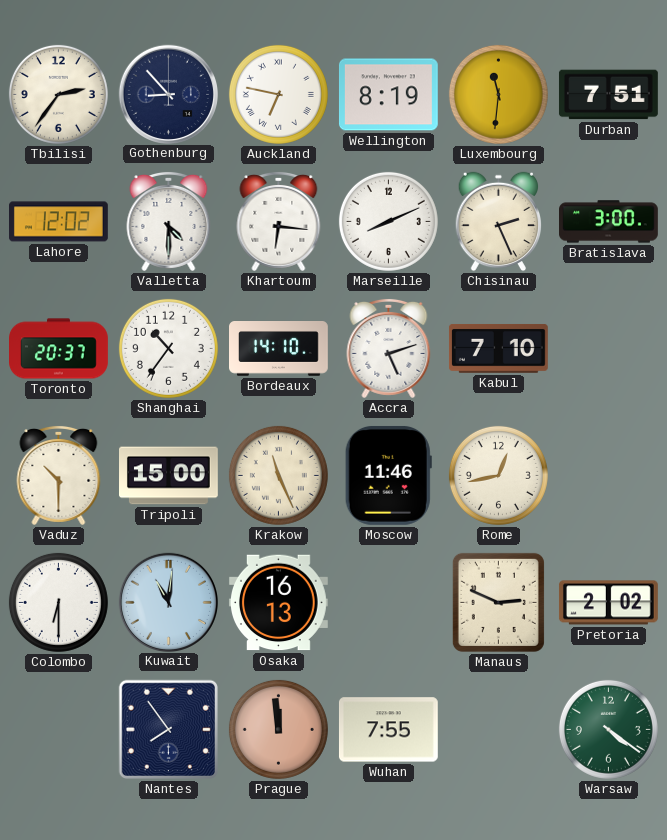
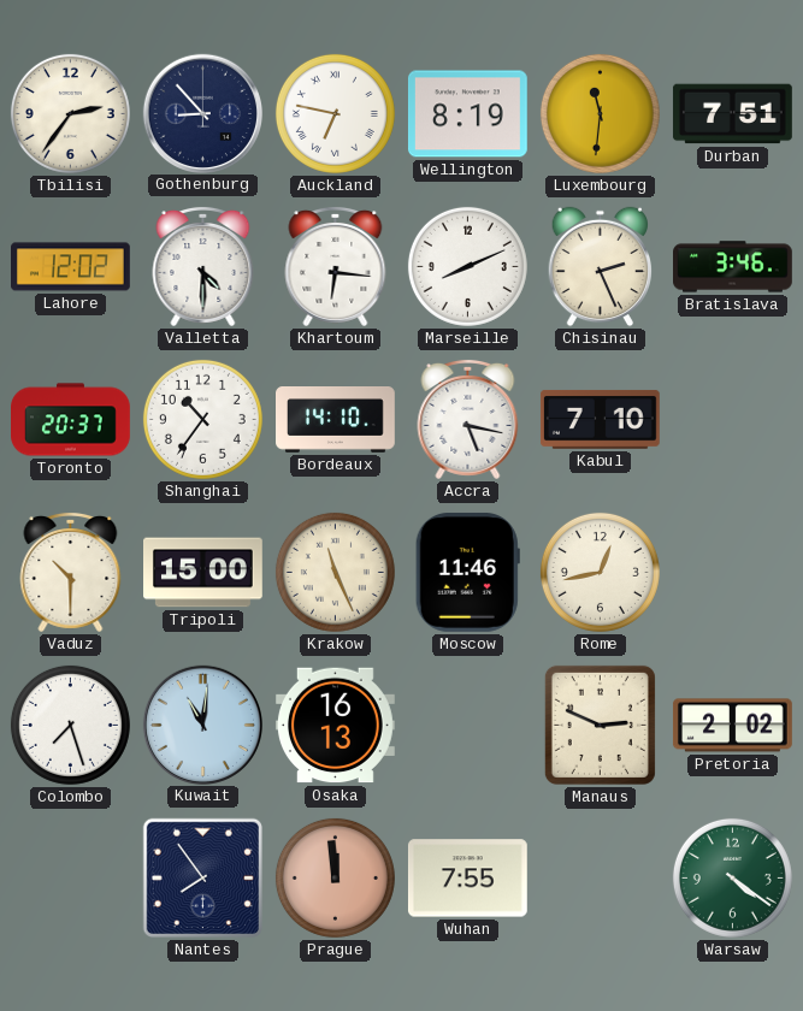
Bratislava: 3:00 -> 3:46
Accra: 5:12 -> 5:17
Colombo: 6:30 -> 7:27
